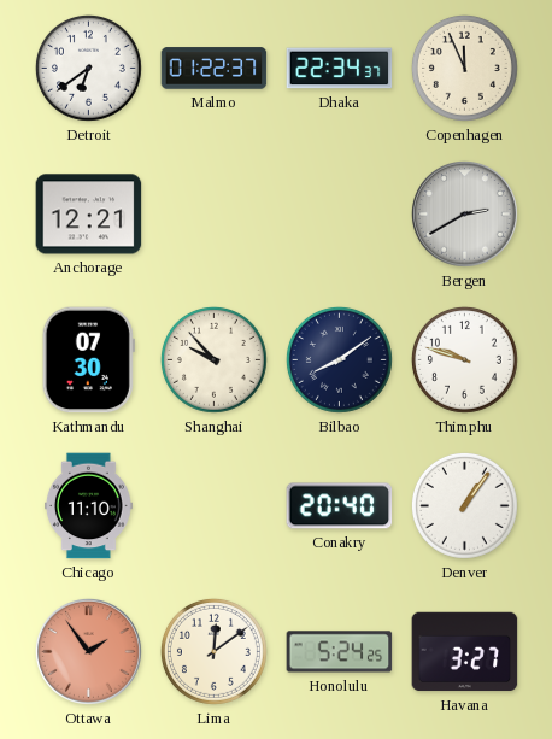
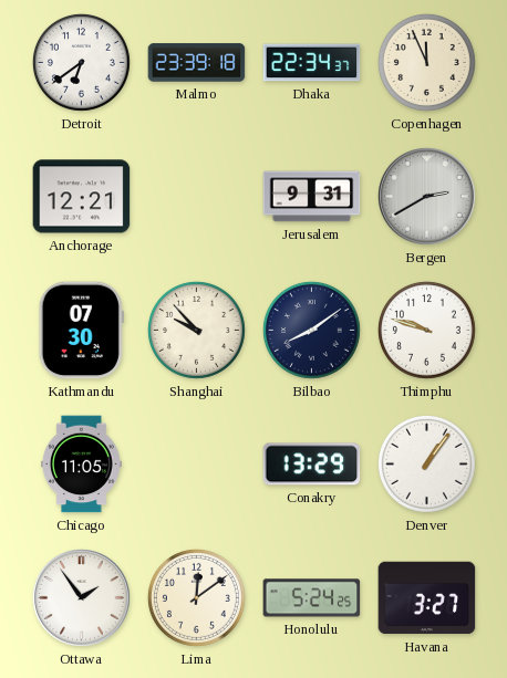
Malmo: 01:22 -> 23:39
Jerusalem: none -> 9:31
Chicago: 11:10 -> 11:05
Conakry: 20:40 -> 13:29
Ottawa dial: salmon -> white
